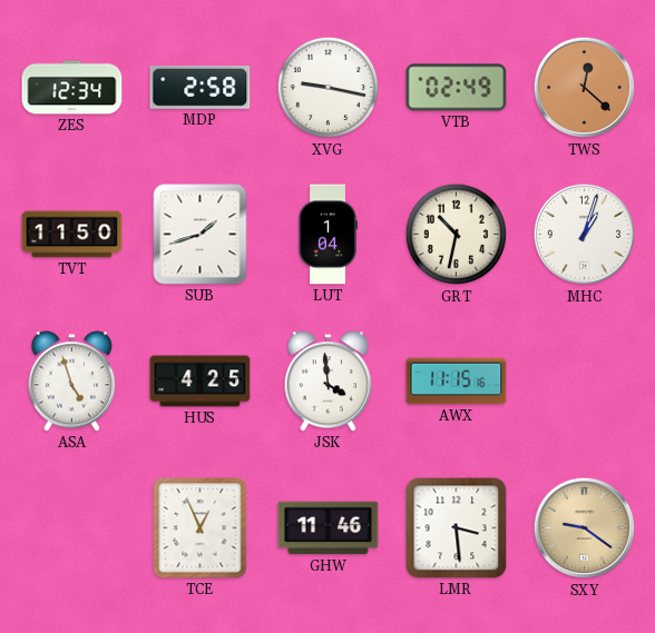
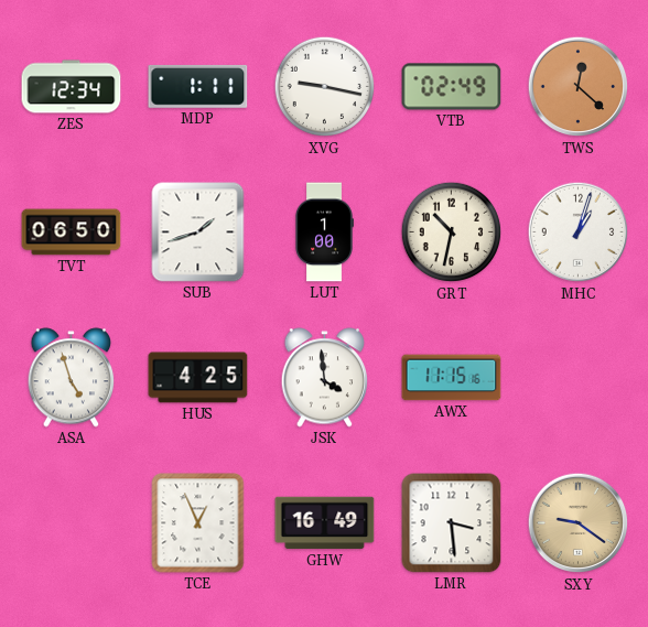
MDP: 2:58 -> 1:11
TVT: 11:50 -> 06:50
LUT: 1:04 -> 1:00
GHW: 11:46 -> 16:49
